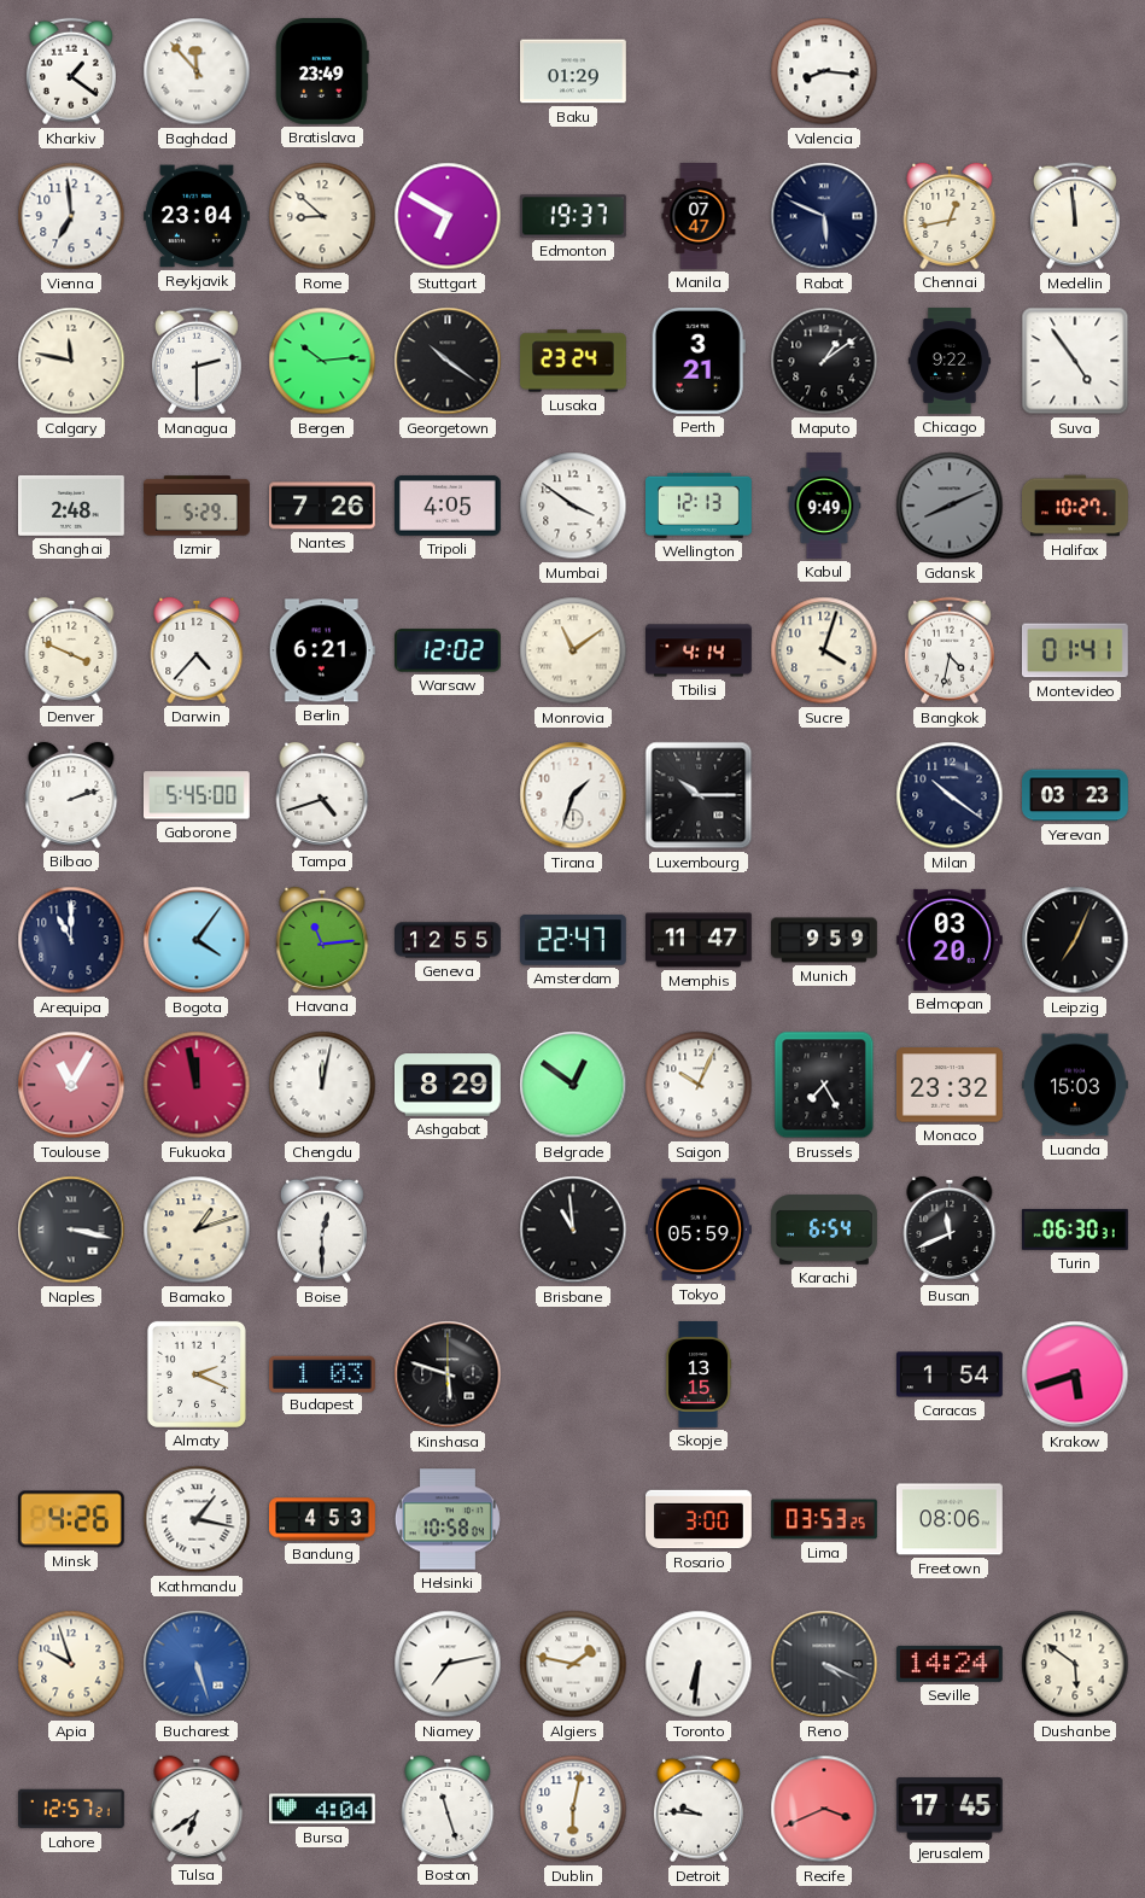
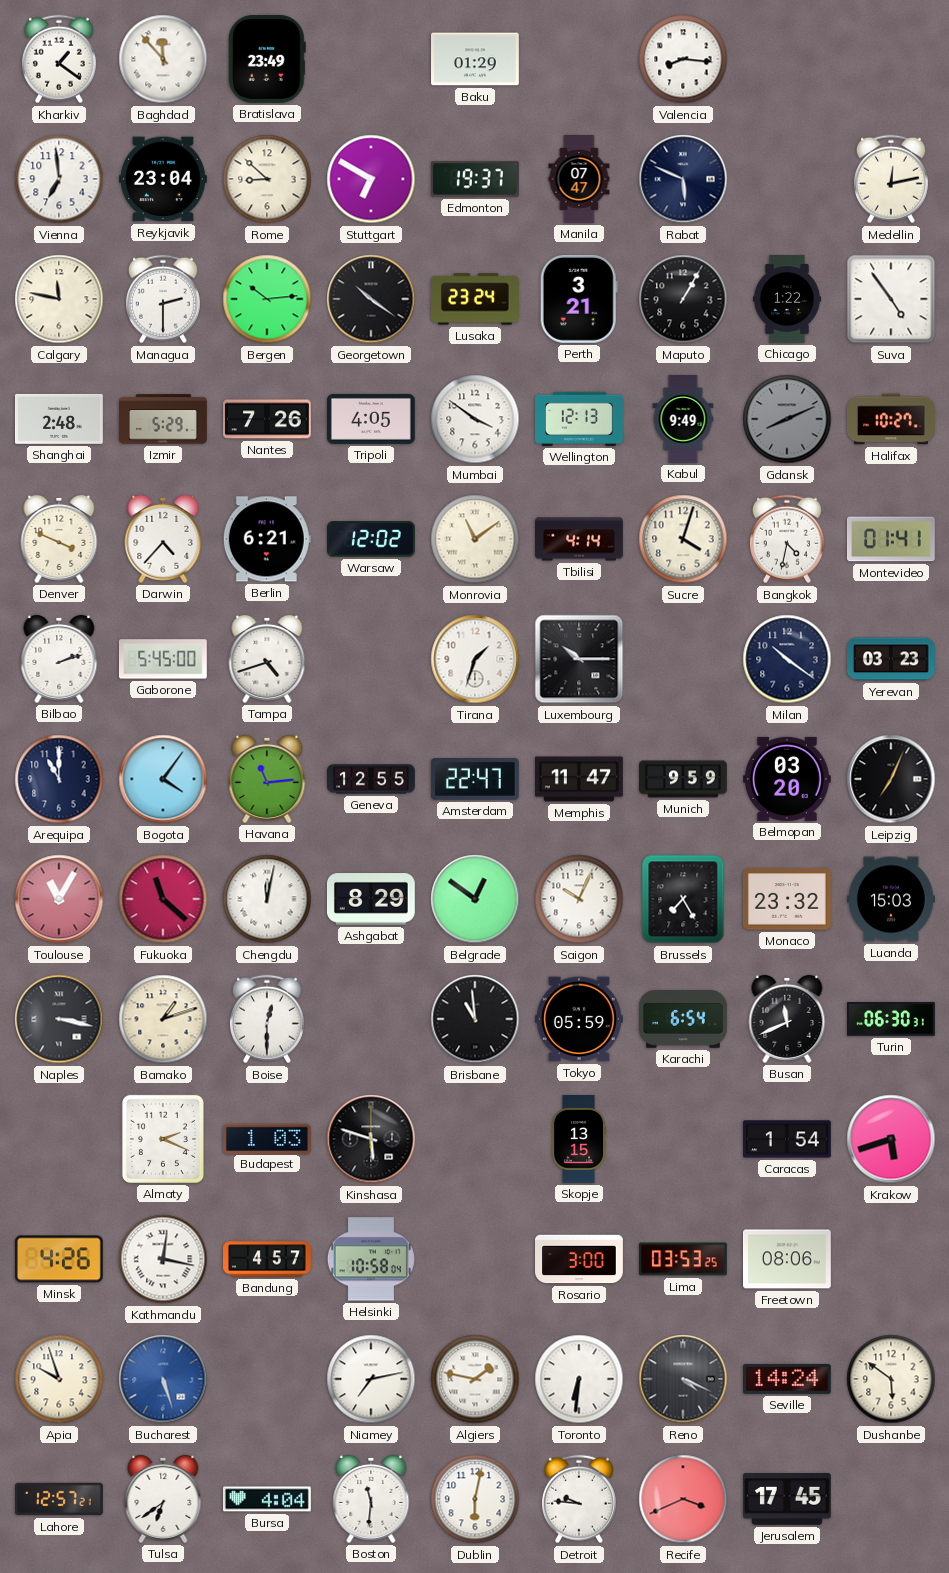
Chennai: 12:43 -> none
Medellin: 11:59 -> 12:13
Maputo: 1:09 -> 1:05
Chicago: 9:22 -> 1:22
Fukuoka: 11:58 -> 11:22
Kathmandu: 1:17 -> 12:17
Bandung: 4:53 -> 4:57
Boston: 11:27 -> 11:31
